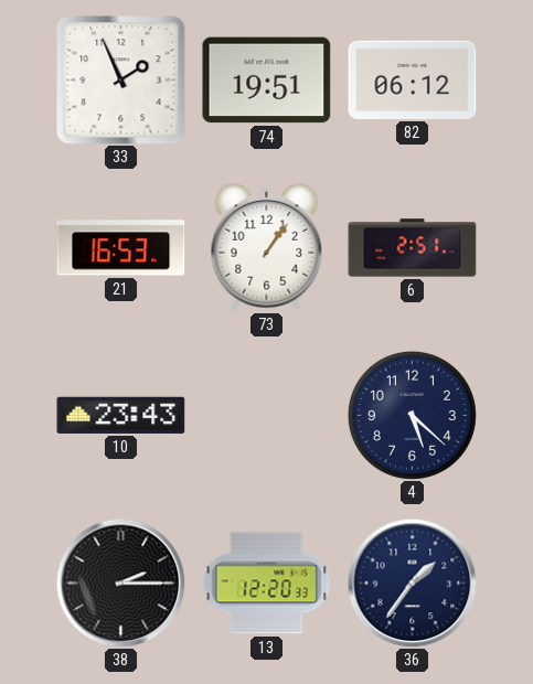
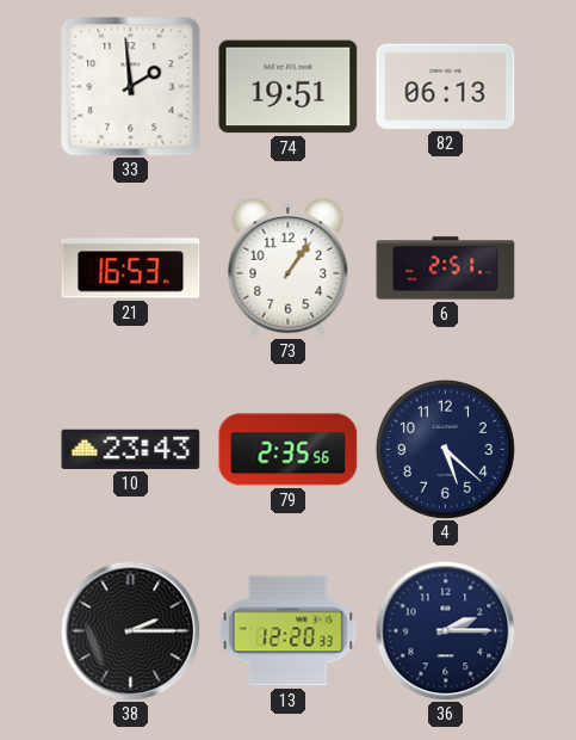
33: 1:56 -> 1:59
82: 06:12 -> 06:13
79: none -> 2:35
36: 1:36 -> 2:15
